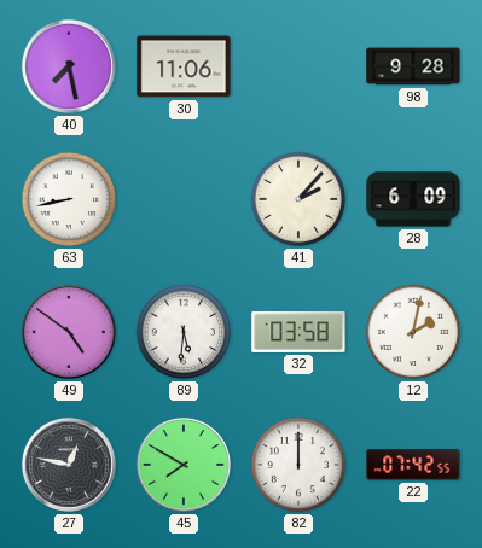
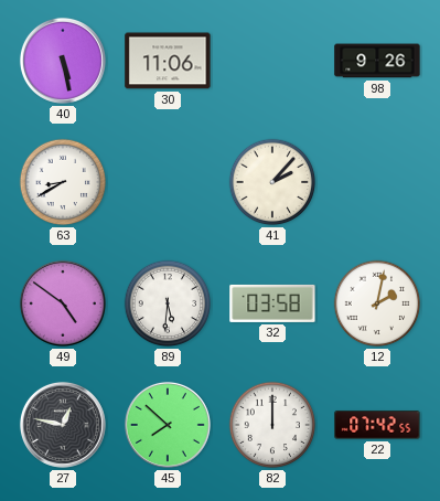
40: 7:28 -> 5:28
98: 9:28 -> 9:26
63: 8:43 -> 8:40
28: 6:09 -> none
45: 7:50 -> 7:52
